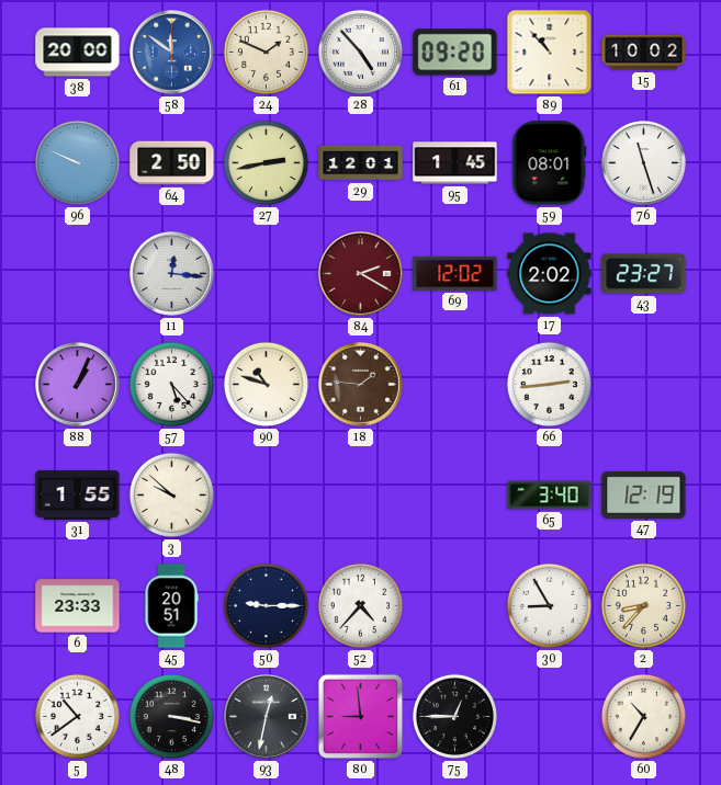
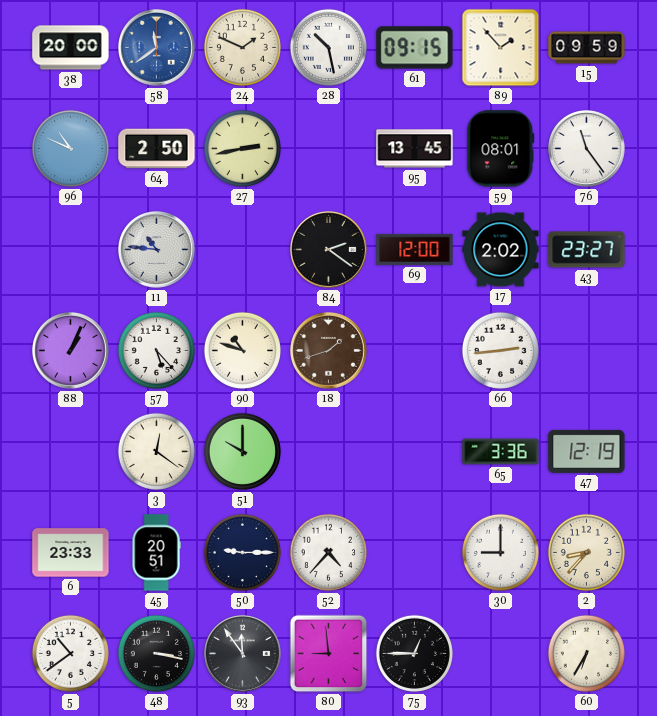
58: 11:51 -> 11:39
28: 4:53 -> 10:28
61: 09:20 -> 09:15
89: 10:53 -> 1:53
15: 10:02 -> 09:59
96: 9:49 -> 10:49
29: 12:01 -> none
95: 1:45 -> 13:45
76: 11:27 -> 11:24
11: 12:16 -> 10:46
84: 2:20 -> 2:21
84 dial: burgundy -> black
69: 12:02 -> 12:00
18: 1:46 -> 1:42
31: 1:55 -> none
3: 9:52 -> 12:21
51: none -> 10:00
65: 3:40 -> 3:36
30: 8:55 -> 9:00
93: 12:32 -> 11:54
60: 10:35 -> 6:35
